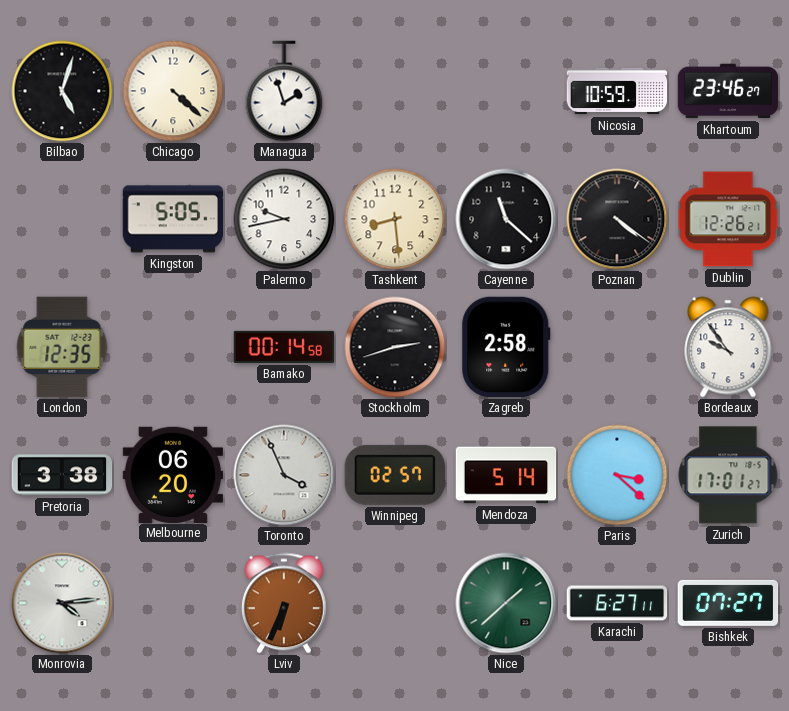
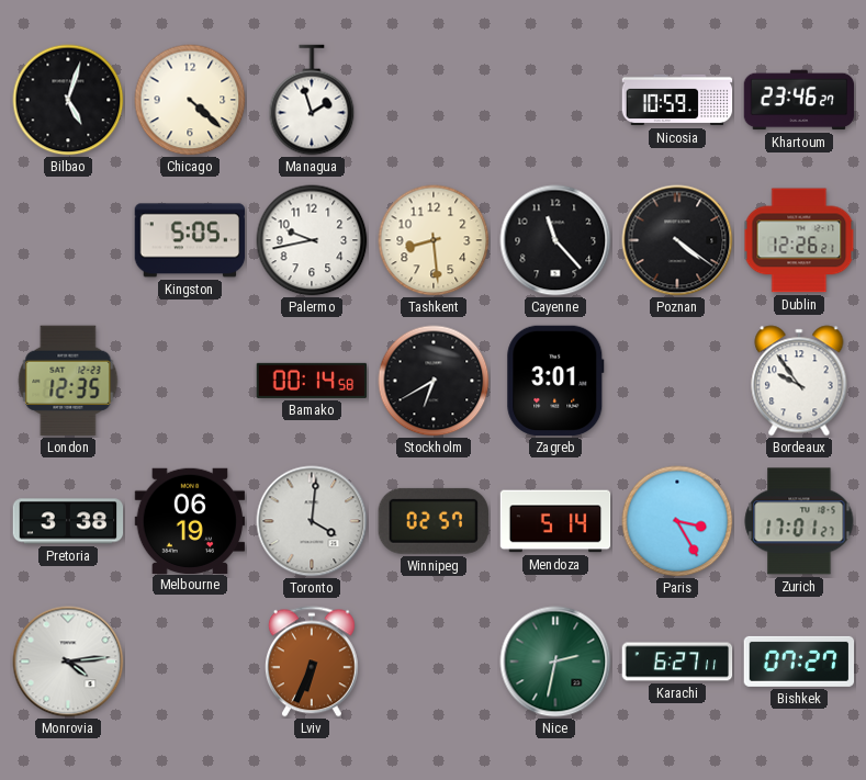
Cayenne: 11:22 -> 11:23
Stockholm: 2:42 -> 6:40
Zagreb: 2:58 -> 3:01
Melbourne: 06:20 -> 06:19
Toronto: 3:56 -> 4:01
Paris: 3:22 -> 3:25
Nice: 1:38 -> 2:32
